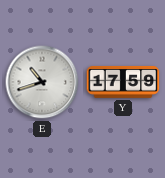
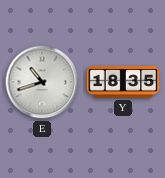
Y: 17:59 -> 18:35
